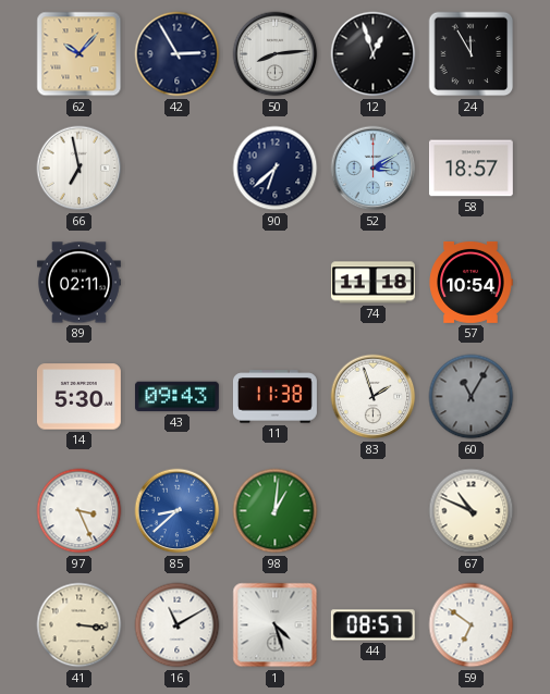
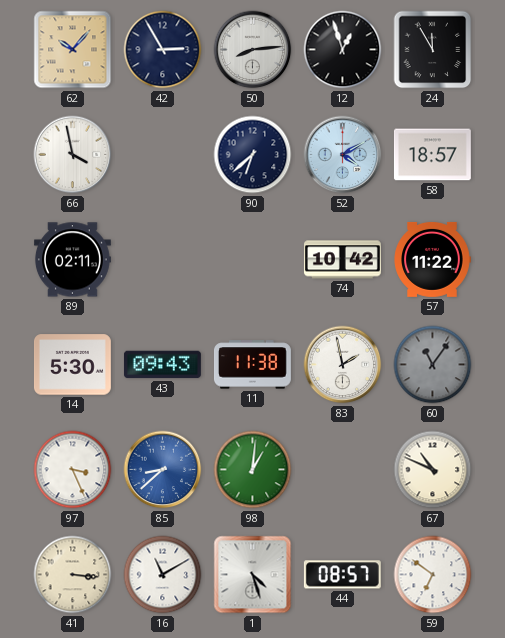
66: 6:58 -> 3:58
52: 3:10 -> 4:10
74: 11:18 -> 10:42
57: 10:54 -> 11:22
83: 1:57 -> 1:58
60: 11:05 -> 11:06
